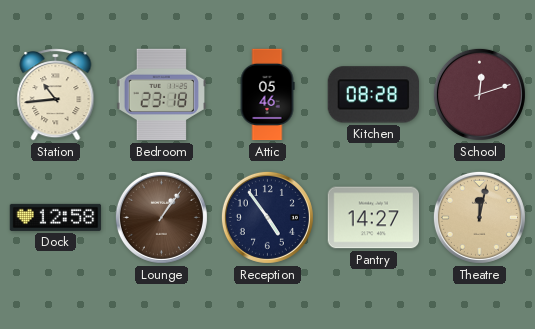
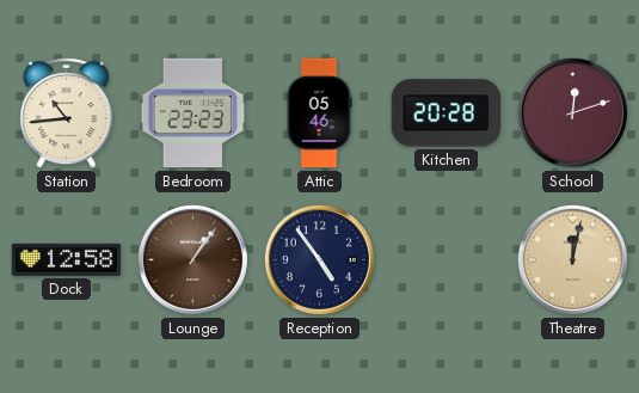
Bedroom: 23:18 -> 23:23
Kitchen: 08:28 -> 20:28
Pantry: 14:27 -> none
